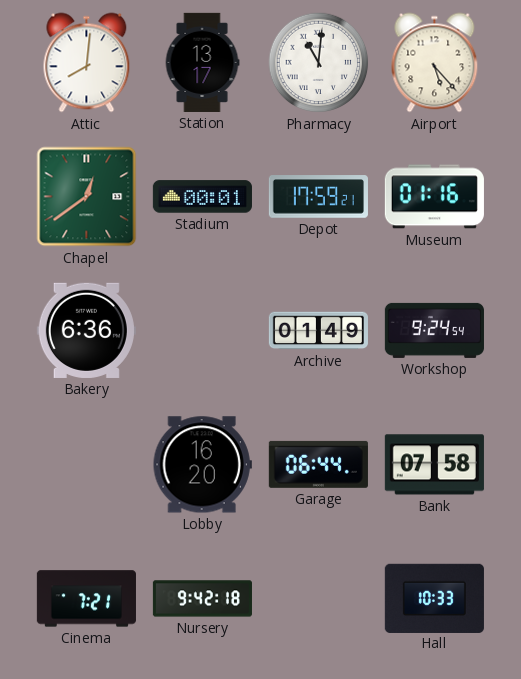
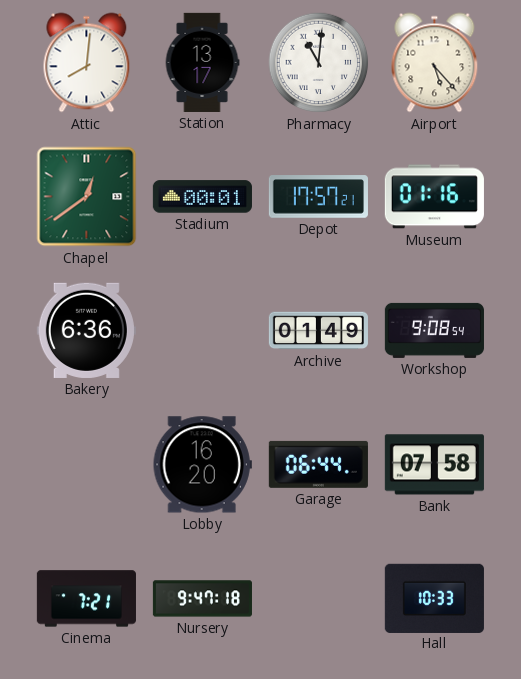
Depot: 17:59 -> 17:57
Workshop: 9:24 -> 9:08
Nursery: 9:42 -> 9:47
